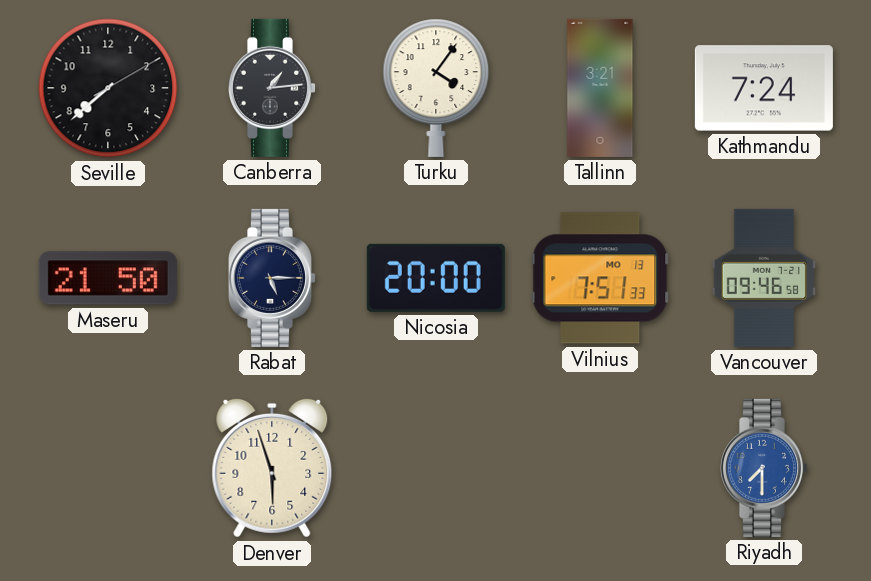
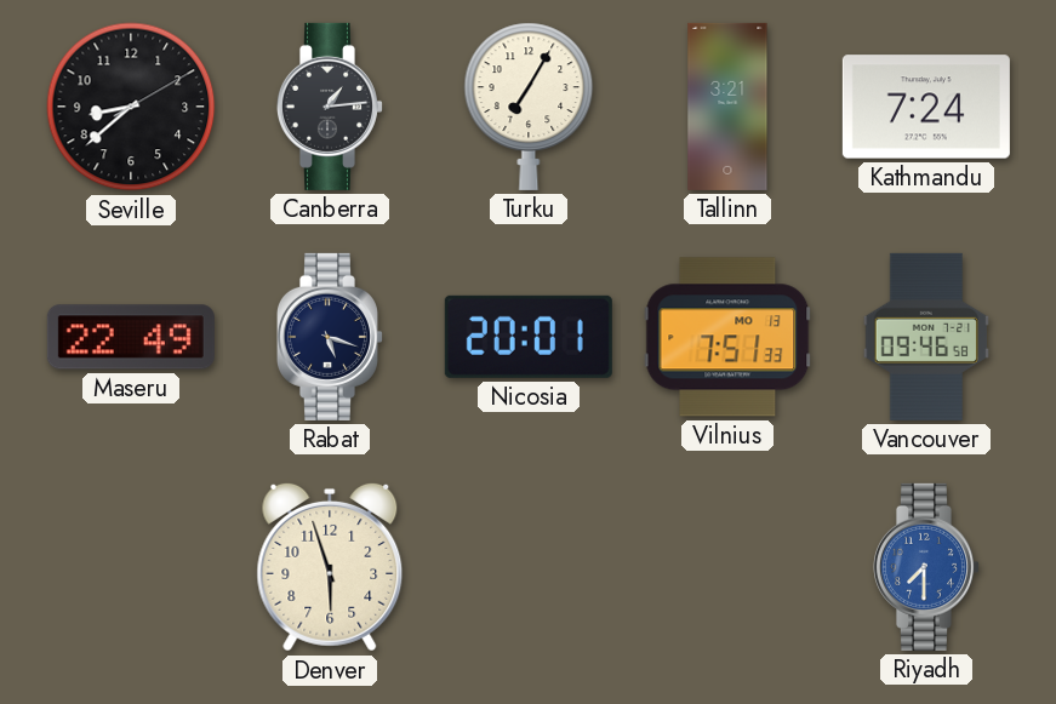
Seville: 7:38 -> 8:38
Turku: 4:06 -> 7:05
Maseru: 21:50 -> 22:49
Rabat: 5:15 -> 5:18
Nicosia: 20:00 -> 20:01
